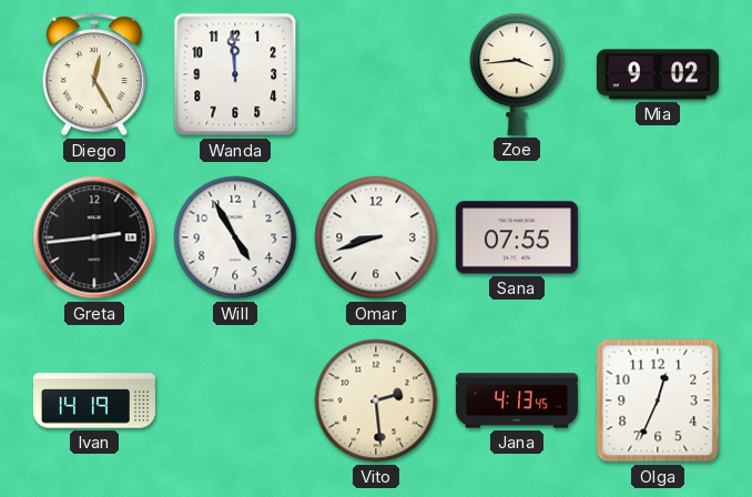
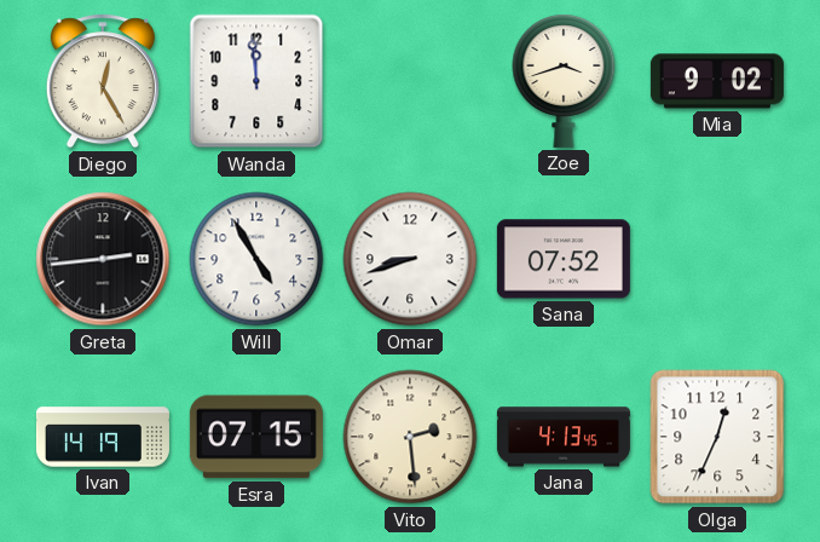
Zoe: 3:44 -> 3:42
Sana: 07:55 -> 07:52
Esra: none -> 07:15
